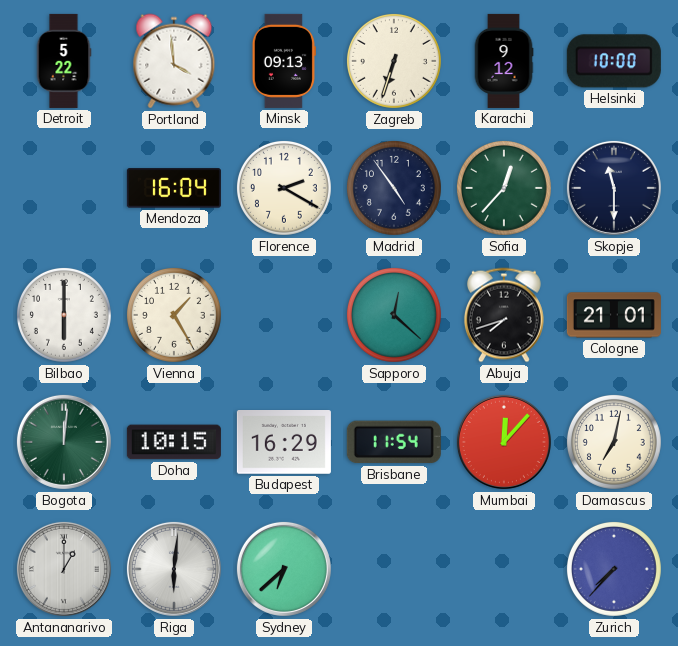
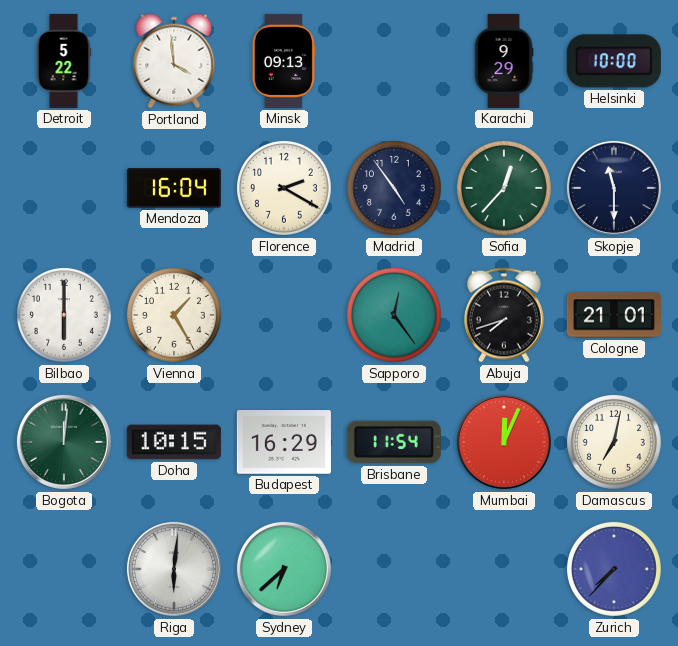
Zagreb: 6:33 -> none
Karachi: 9:12 -> 9:29
Sapporo: 12:22 -> 12:24
Mumbai: 12:07 -> 12:04
Antananarivo: 1:00 -> none
